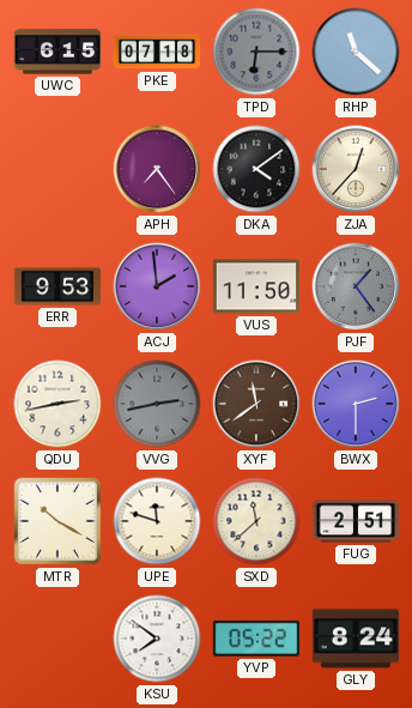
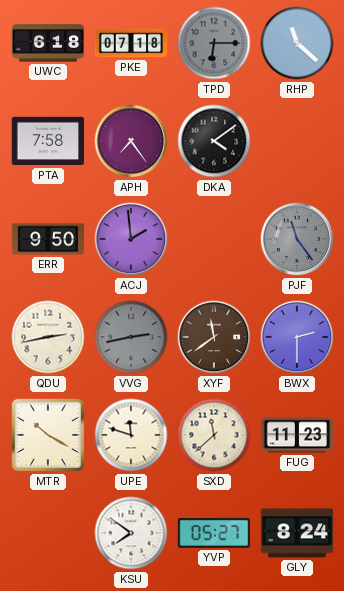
UWC: 6:15 -> 6:18
PTA: none -> 7:58
ZJA: 12:37 -> none
ERR: 9:53 -> 9:50
VUS: 11:50 -> none
PJF: 1:24 -> 11:24
FUG: 2:51 -> 11:23
YVP: 05:22 -> 05:27
